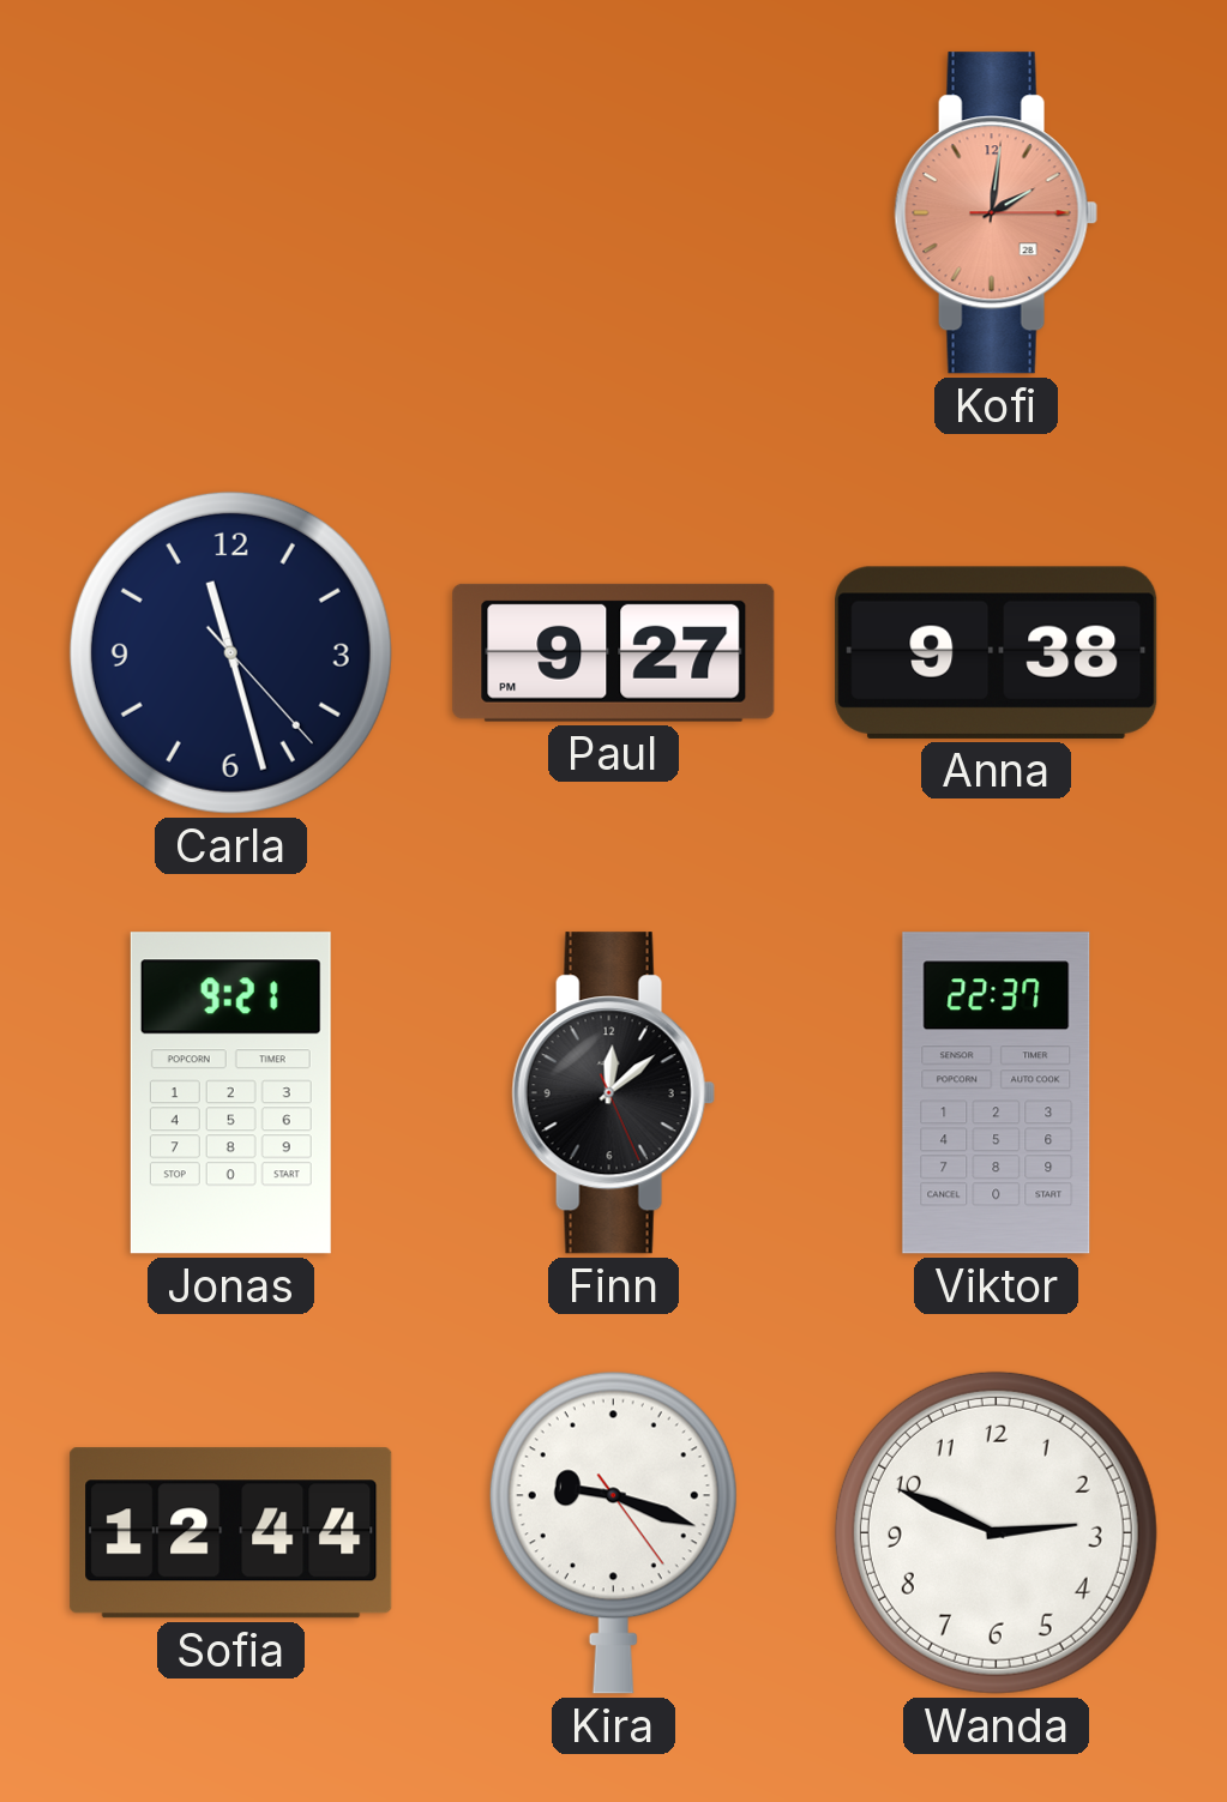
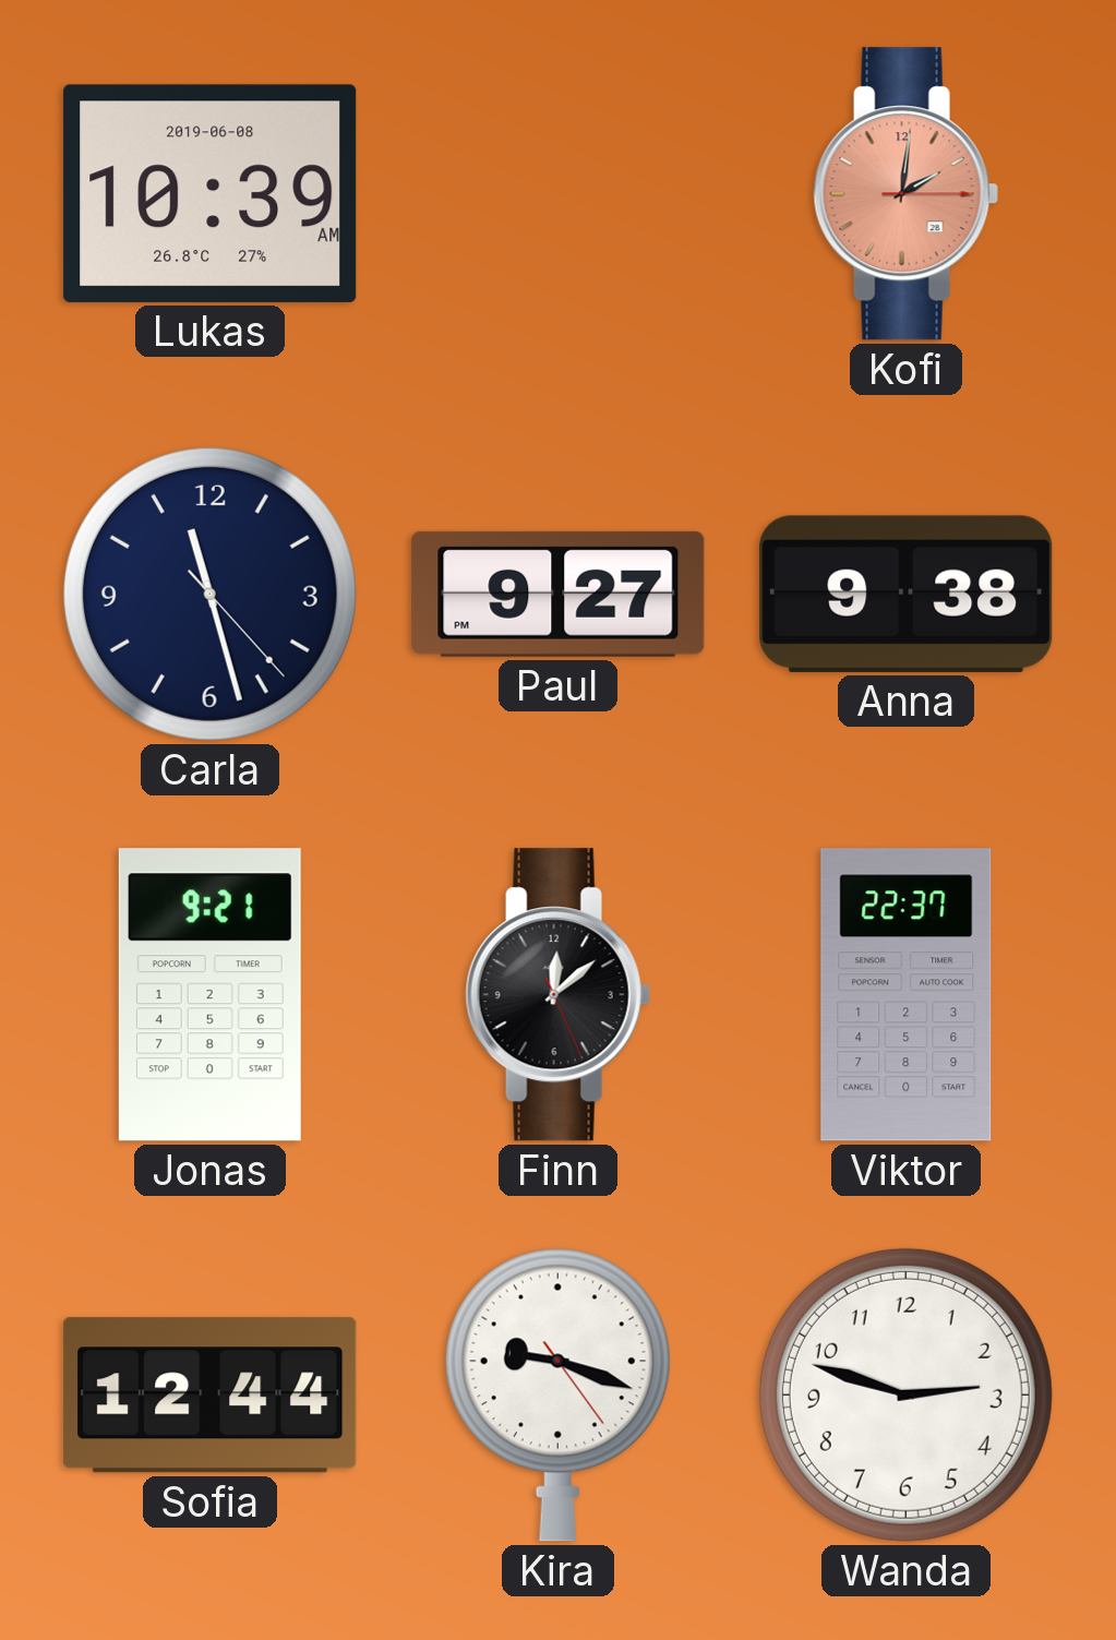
Lukas: none -> 10:39
Wanda: 2:49 -> 2:48
